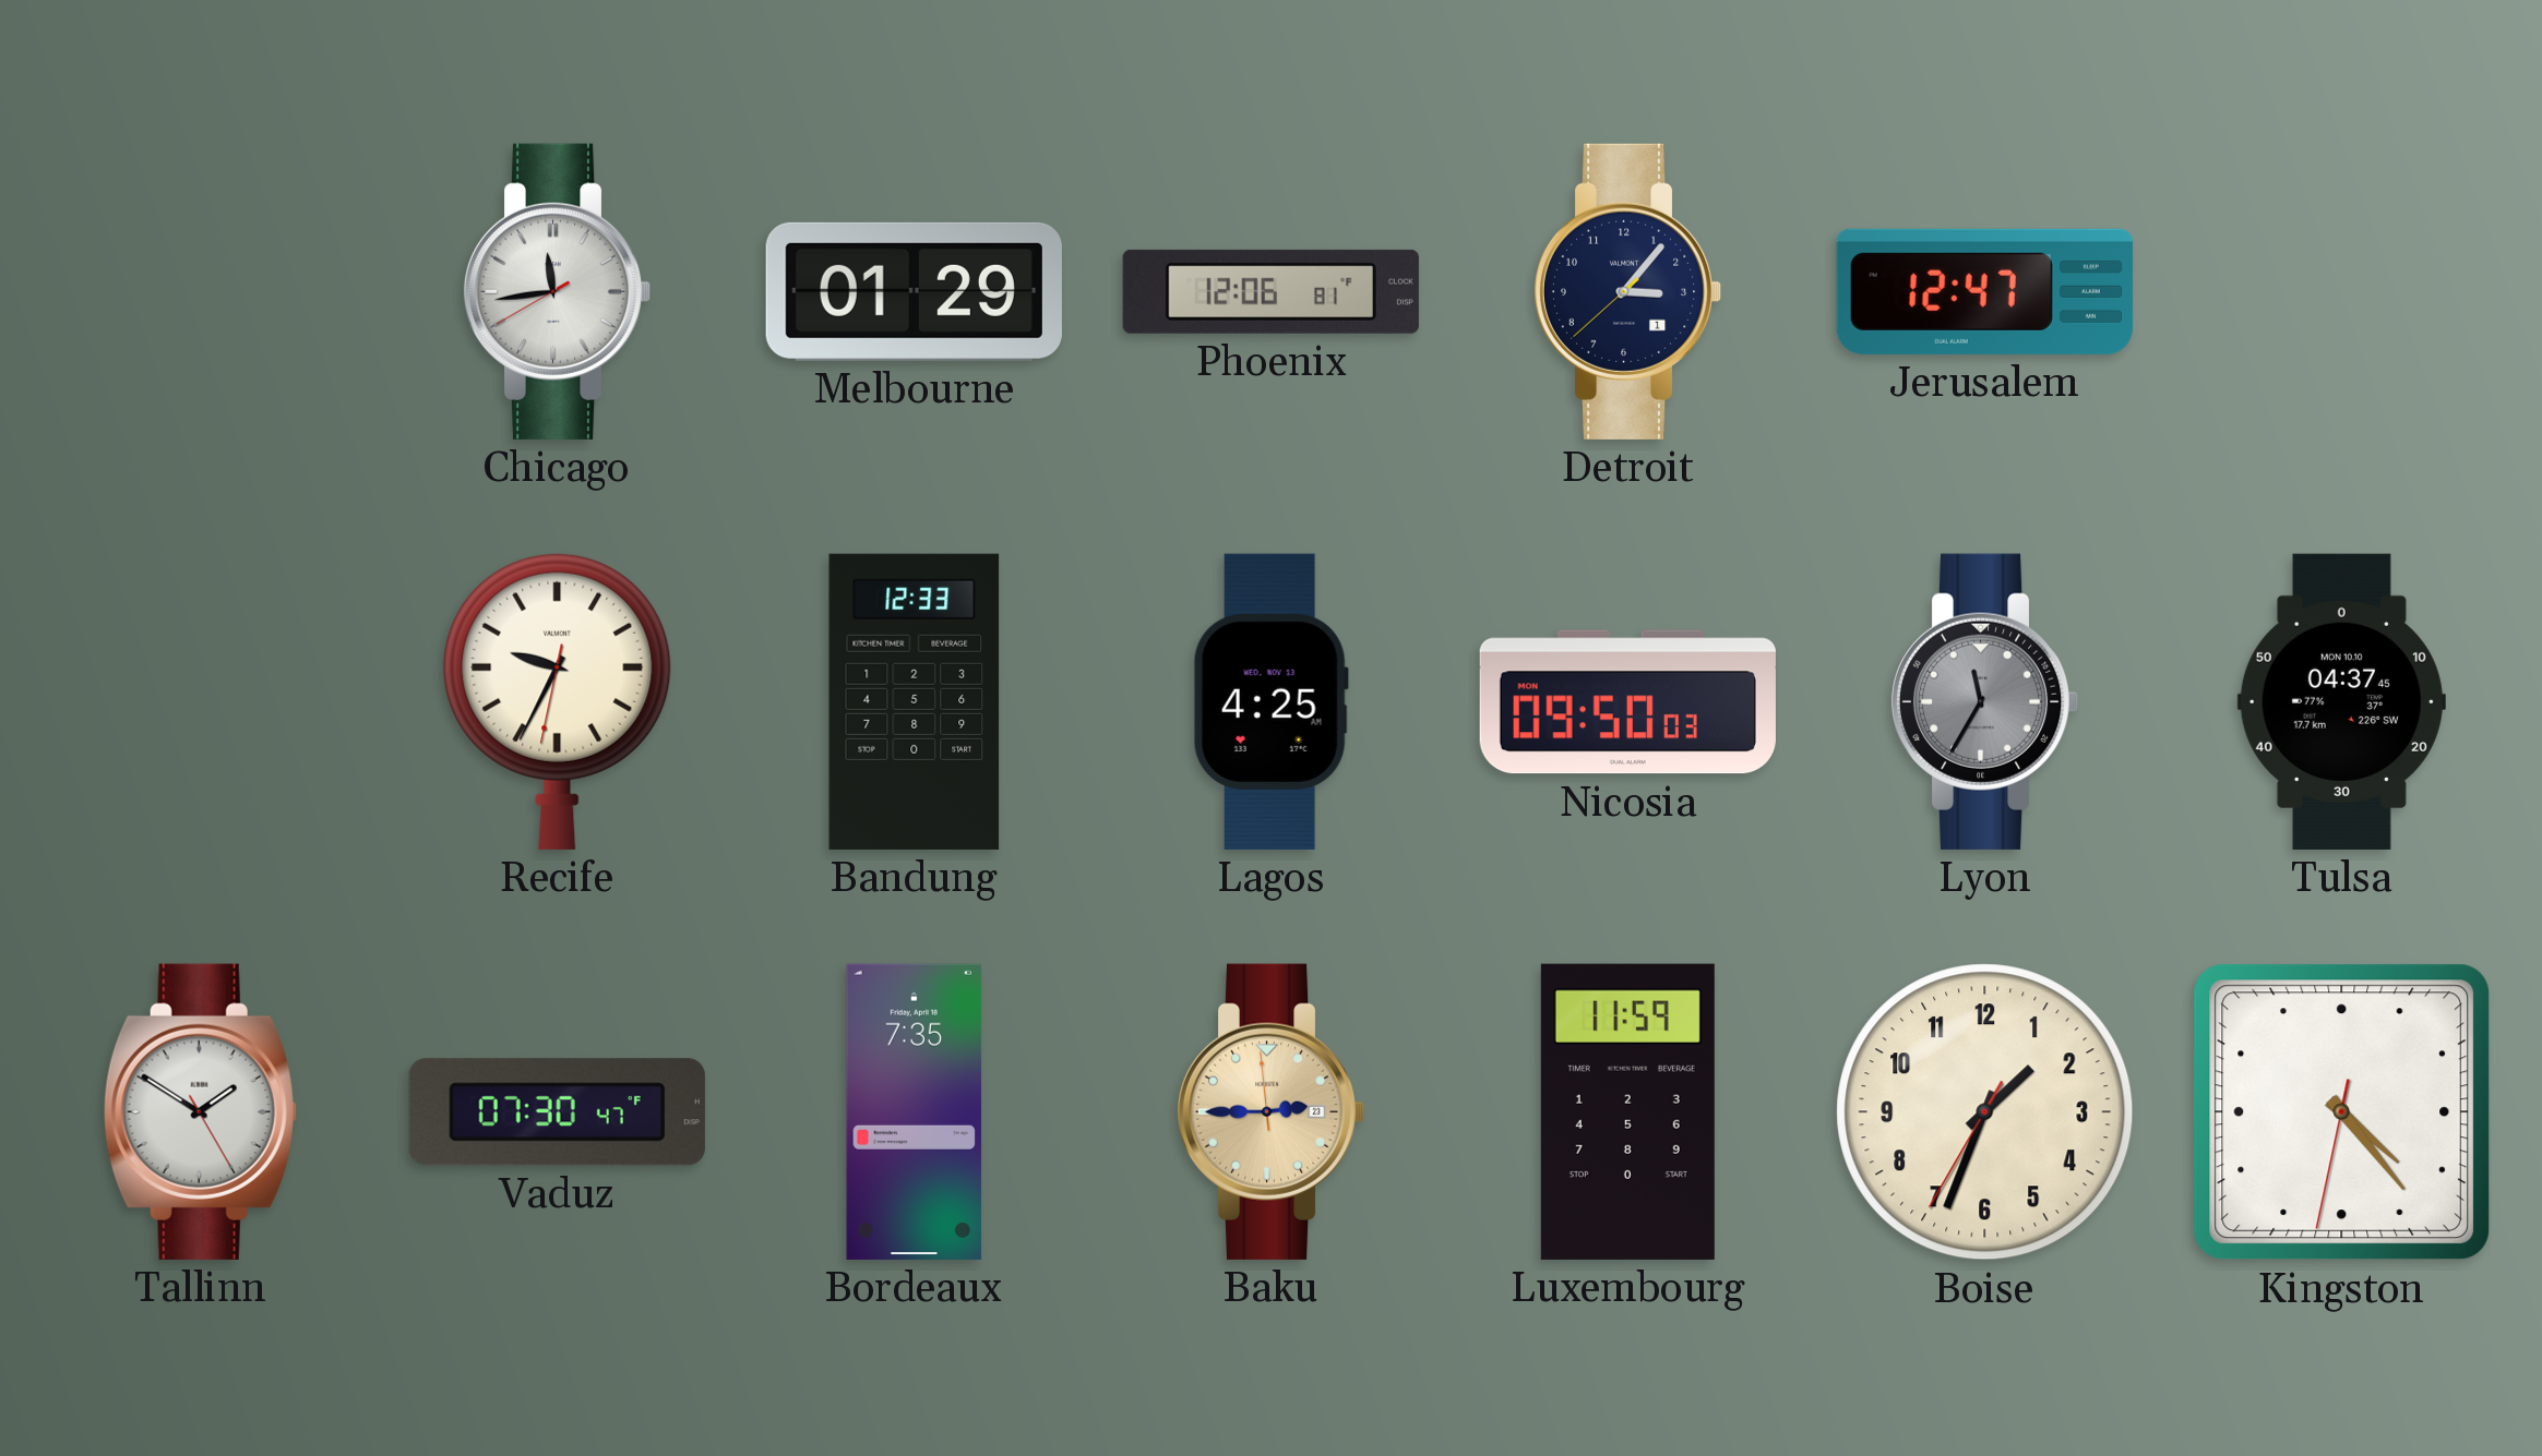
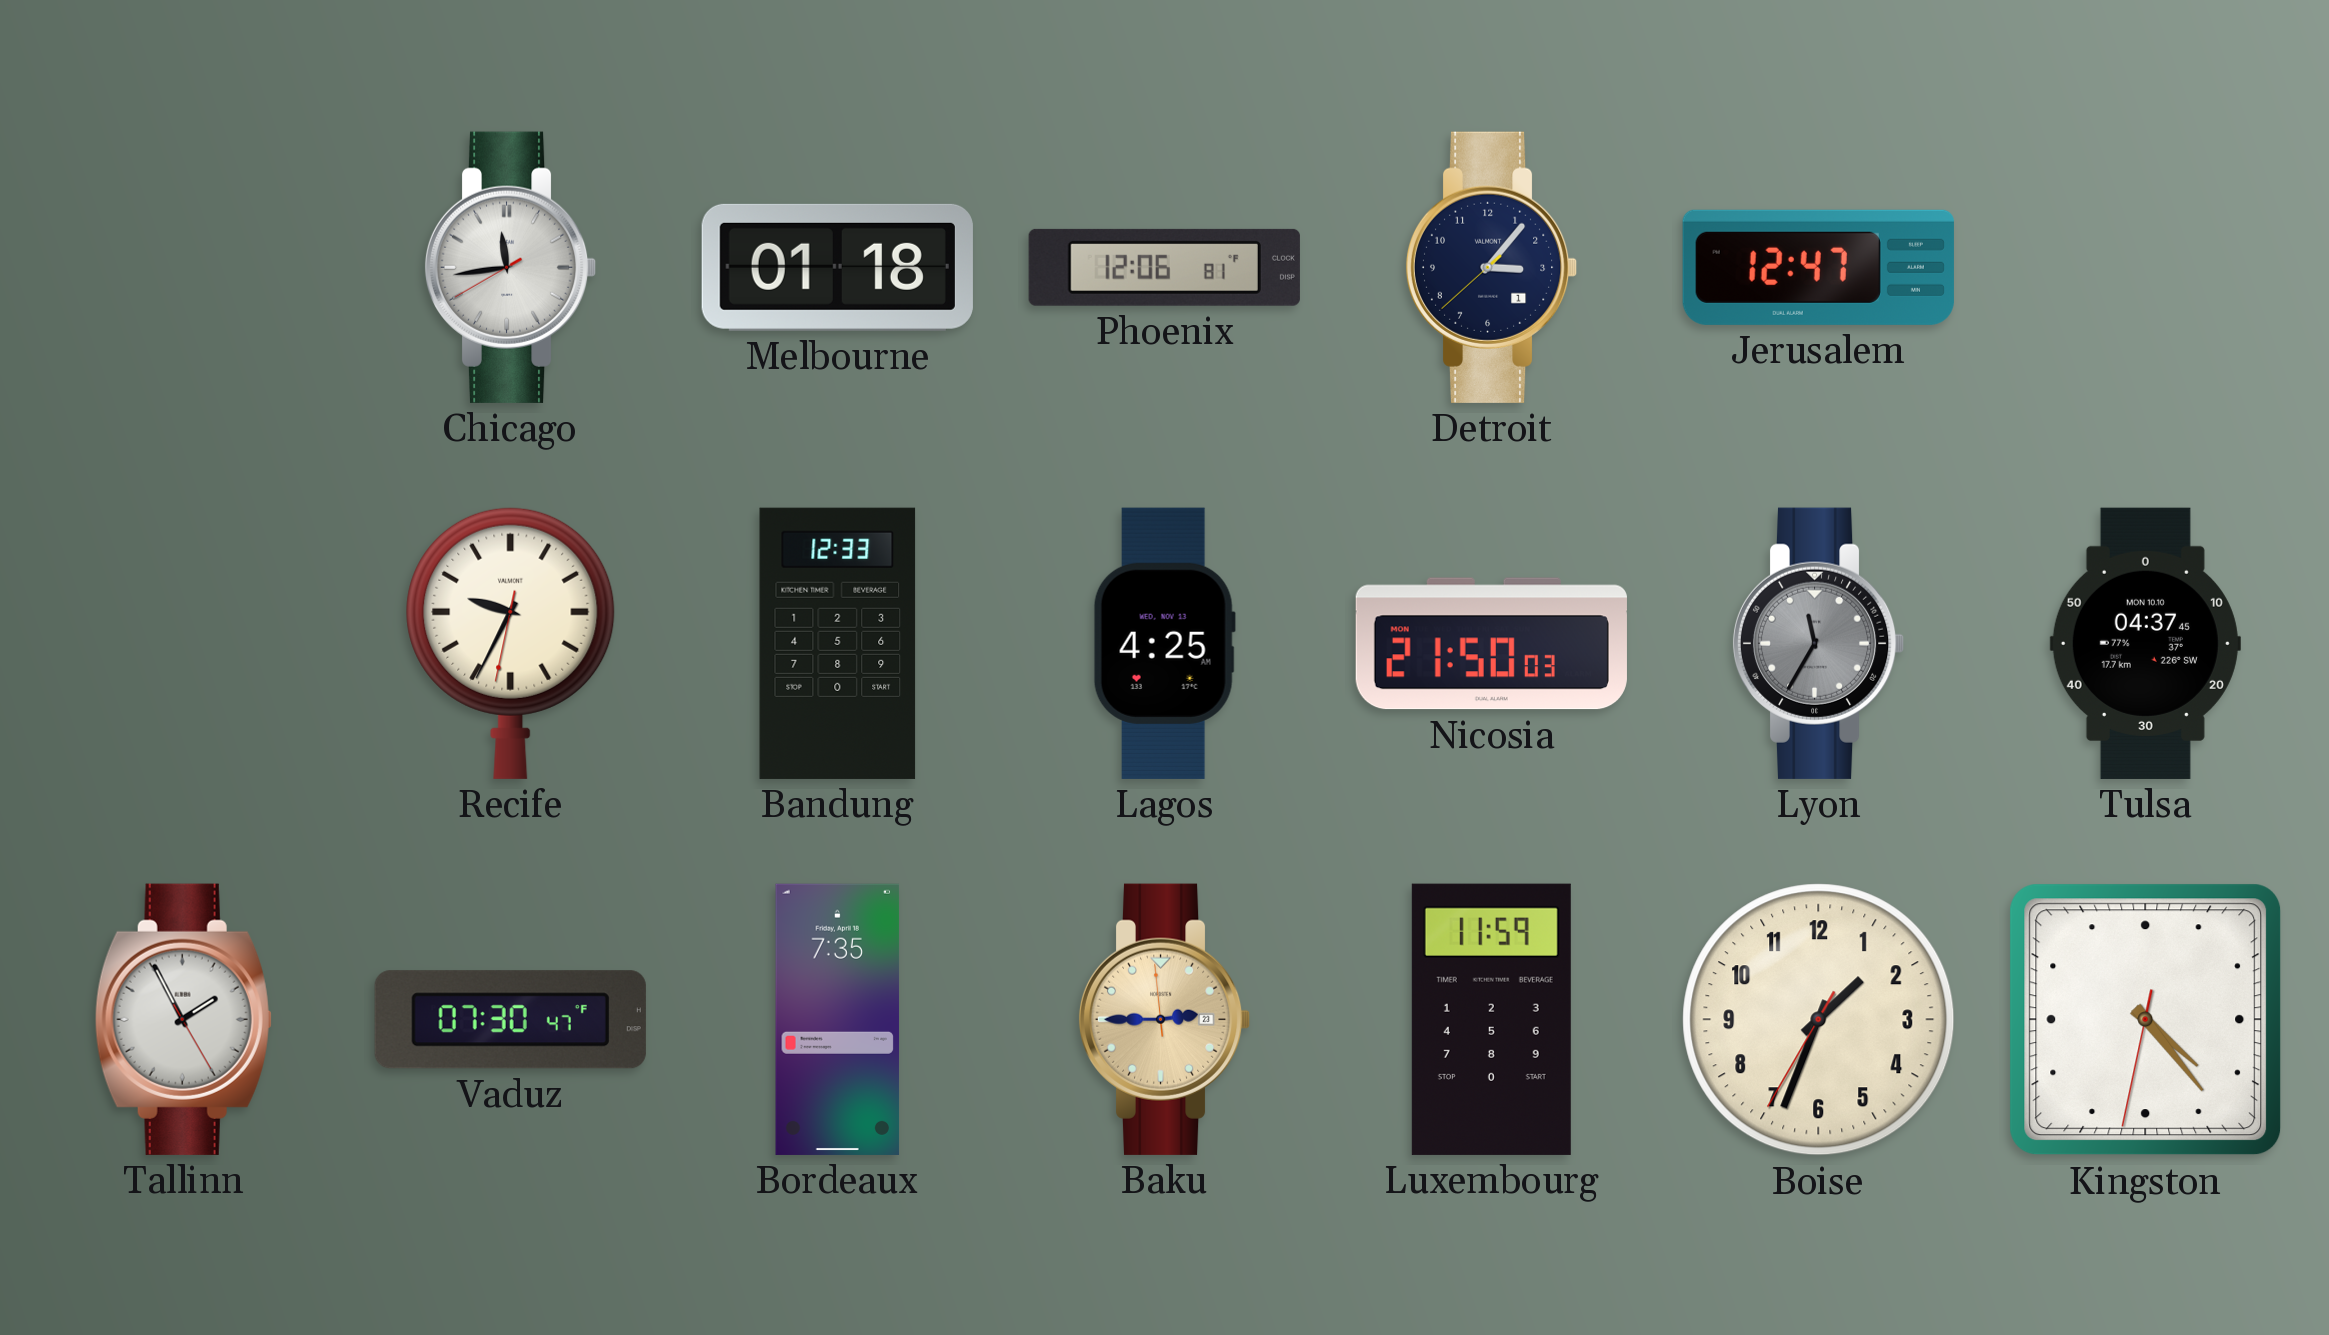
Melbourne: 01:29 -> 01:18
Nicosia: 09:50 -> 21:50
Tallinn: 1:50 -> 1:55
